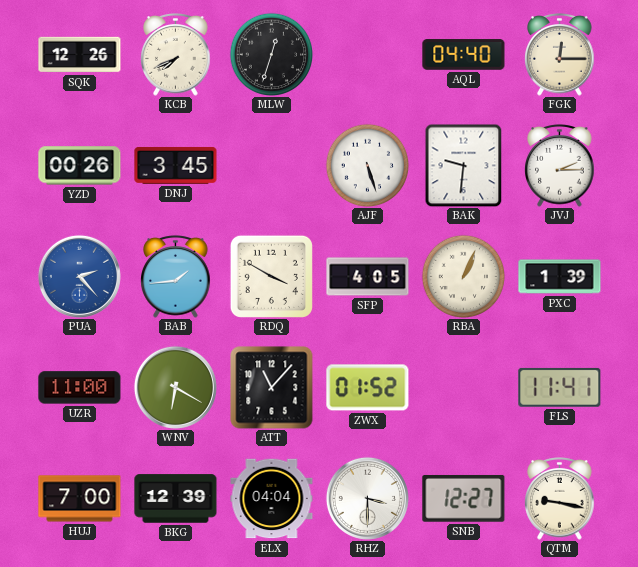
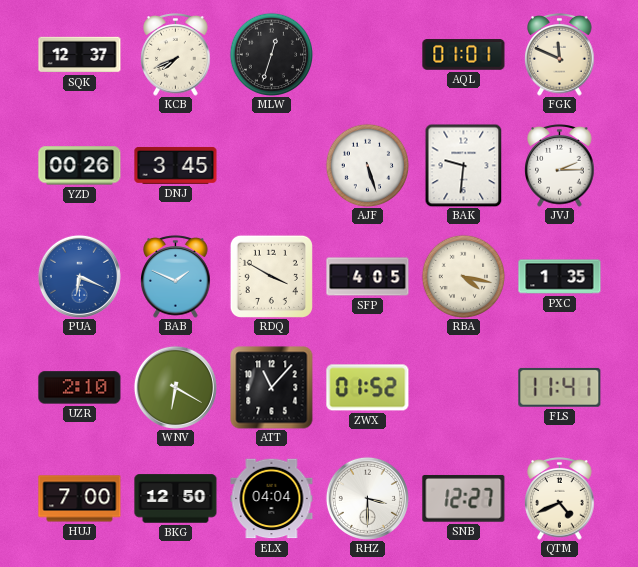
SQK: 12:26 -> 12:37
AQL: 04:40 -> 01:01
FGK: 12:15 -> 11:49
PUA: 2:23 -> 6:19
BAB: 1:44 -> 1:49
RBA: 1:04 -> 4:17
PXC: 1:39 -> 1:35
UZR: 11:00 -> 2:10
BKG: 12:39 -> 12:50
QTM: 9:17 -> 4:41
